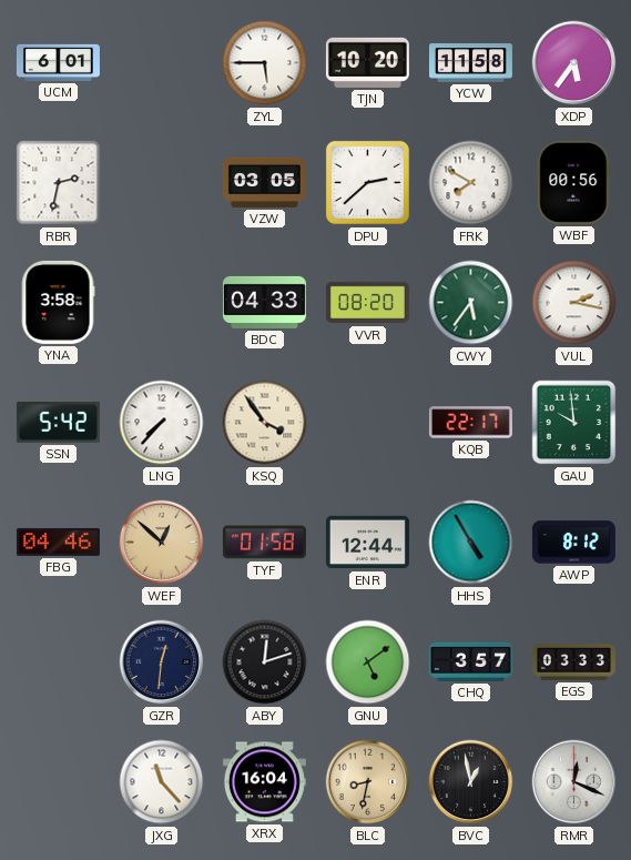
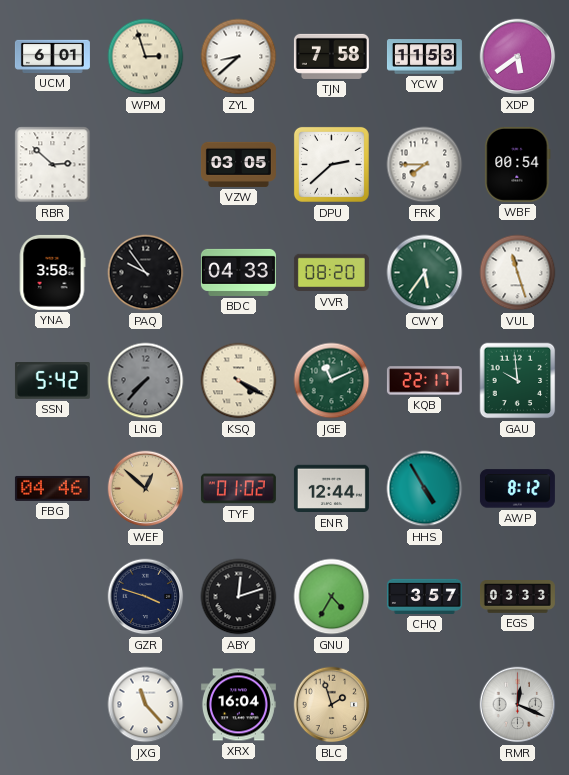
WPM: none -> 2:57
ZYL: 5:45 -> 8:38
TJN: 10:20 -> 7:58
YCW: 11:58 -> 11:53
XDP: 5:36 -> 5:39
RBR: 2:32 -> 2:52
FRK: 7:50 -> 7:45
WBF: 00:56 -> 00:54
PAQ: none -> 9:54
VUL: 2:17 -> 11:27
LNG dial: white -> grey
KSQ: 3:54 -> 4:20
JGE: none -> 11:11
TYF: 01:58 -> 01:02
GZR: 12:31 -> 3:48
GNU: 5:09 -> 4:35
BLC: 8:32 -> 1:57
BVC: 12:58 -> none
